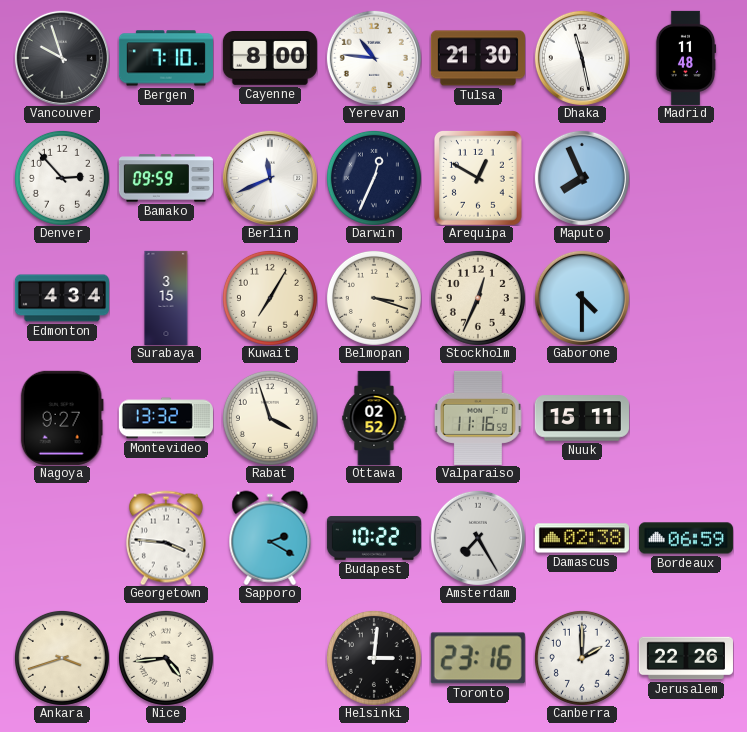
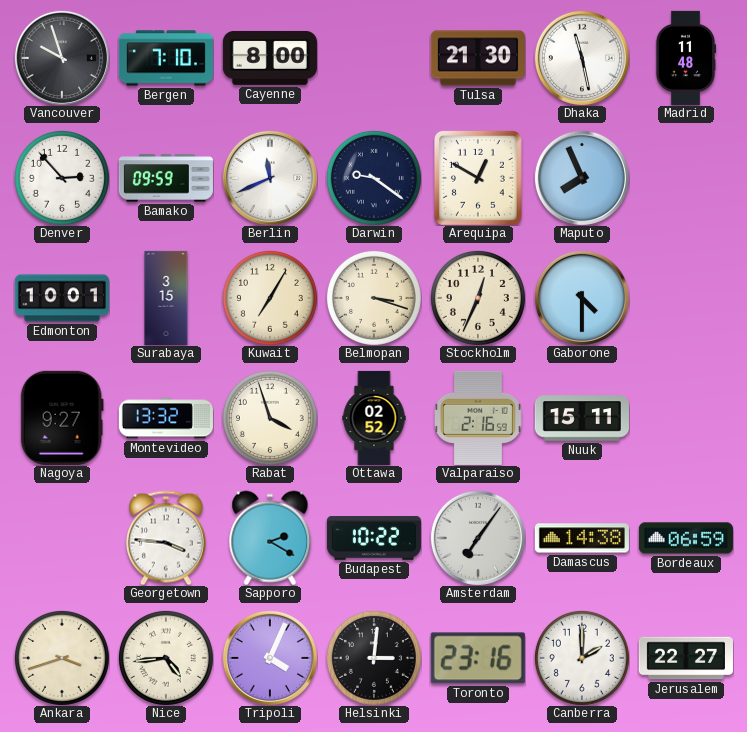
Yerevan: 10:46 -> none
Darwin: 12:34 -> 9:21
Edmonton: 4:34 -> 10:01
Valparaiso: 11:16 -> 2:16
Amsterdam: 7:25 -> 7:06
Damascus: 02:38 -> 14:38
Tripoli: none -> 4:04
Jerusalem: 22:26 -> 22:27
